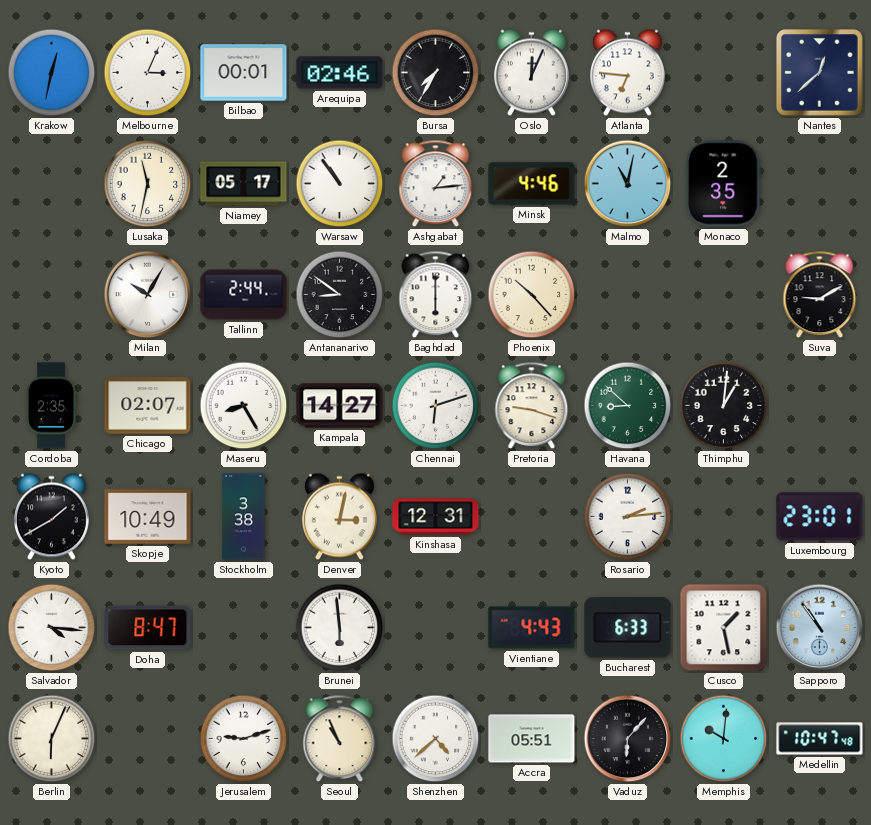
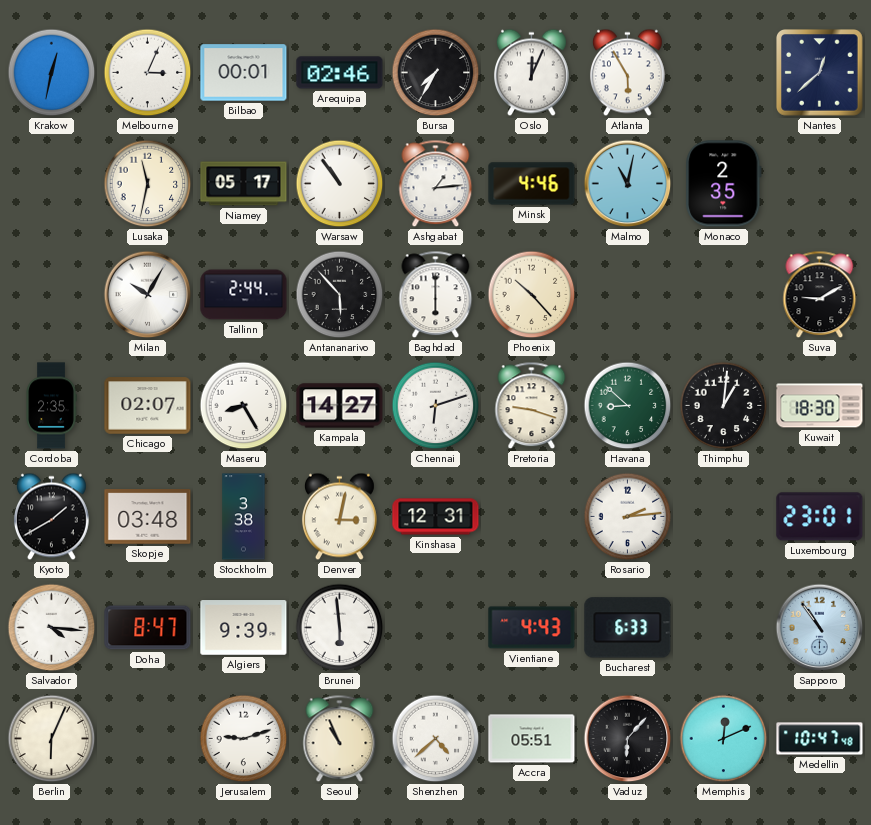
Atlanta: 6:46 -> 5:55
Antananarivo: 8:51 -> 5:53
Kuwait: none -> 18:30
Skopje: 10:49 -> 03:48
Algiers: none -> 9:39
Cusco: 1:28 -> none
Memphis: 10:01 -> 12:11
